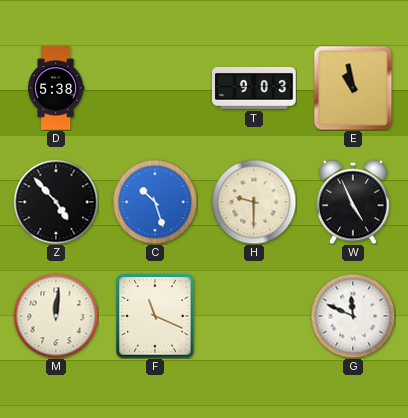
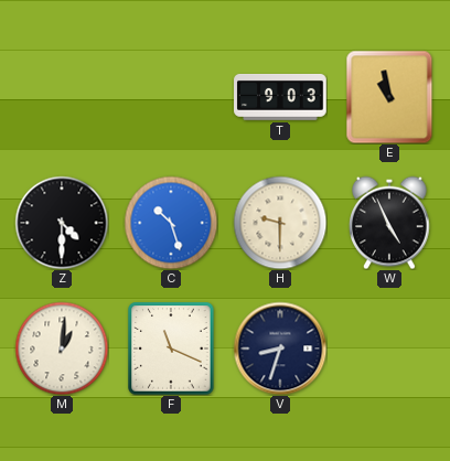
D: 5:38 -> none
Z: 4:53 -> 4:30
M: 12:01 -> 1:01
V: none -> 8:33
G: 11:49 -> none
